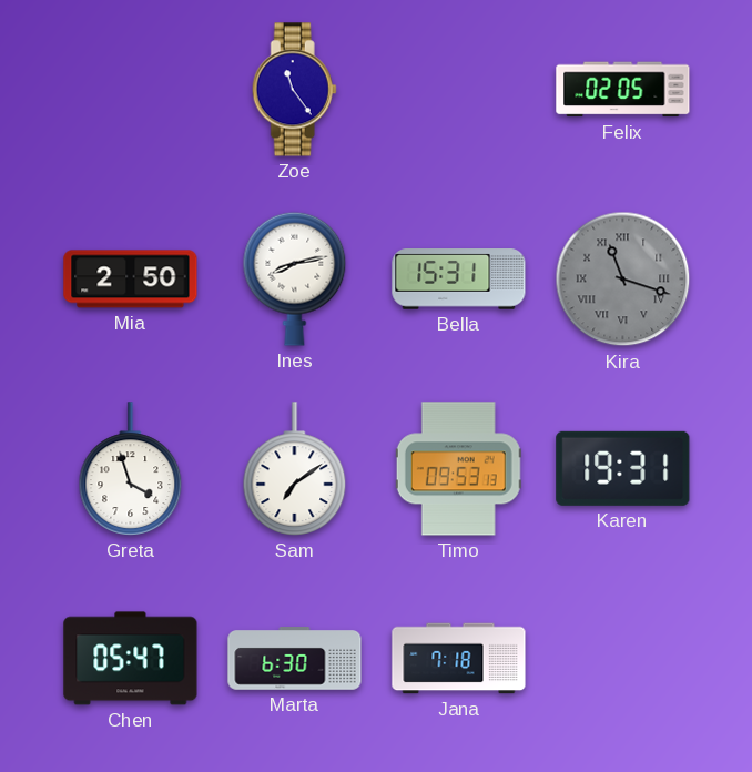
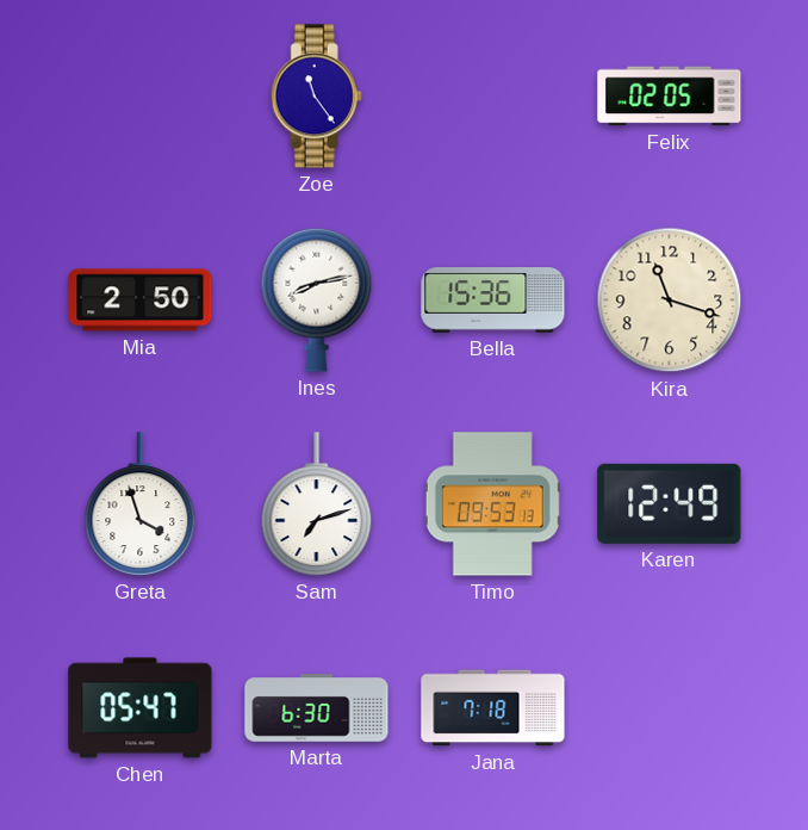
Bella: 15:31 -> 15:36
Kira dial: grey -> cream
Kira numerals: Roman -> Arabic
Sam: 7:09 -> 7:12
Karen: 19:31 -> 12:49
